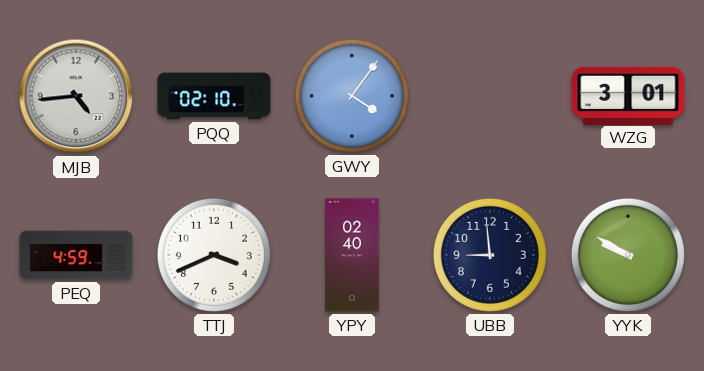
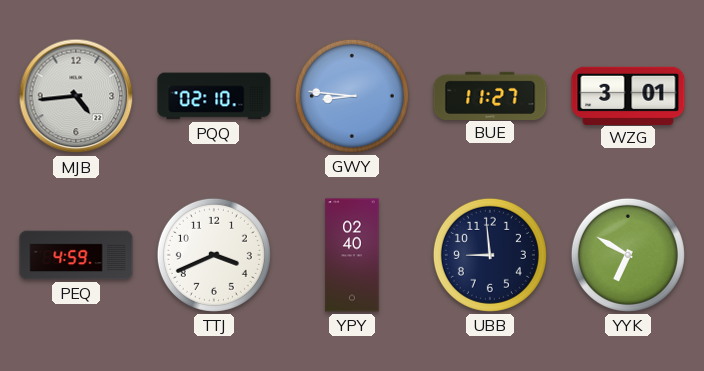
GWY: 4:06 -> 8:46
BUE: none -> 11:27
YYK: 9:50 -> 6:50
